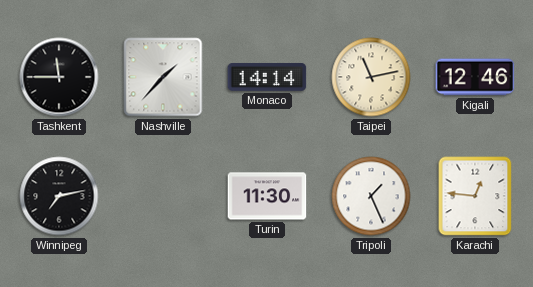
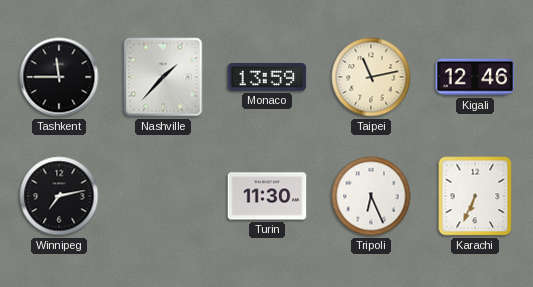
Monaco: 14:14 -> 13:59
Tripoli: 1:26 -> 6:26
Karachi: 12:46 -> 6:34
